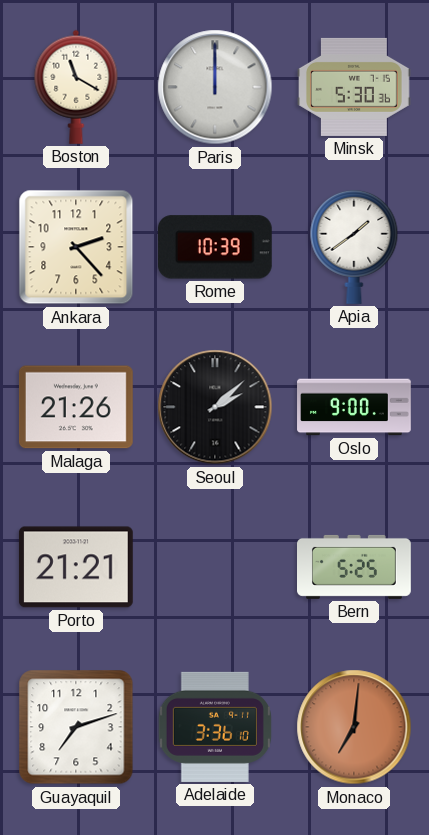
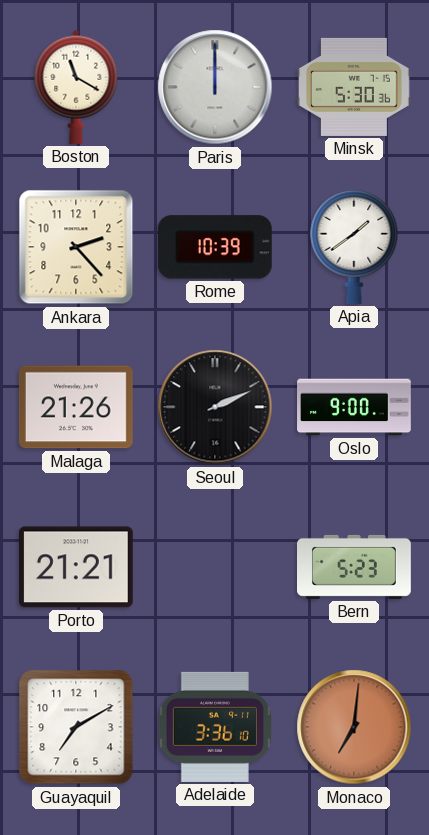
Seoul: 2:08 -> 2:11
Bern: 5:25 -> 5:23
Guayaquil: 7:12 -> 7:10
